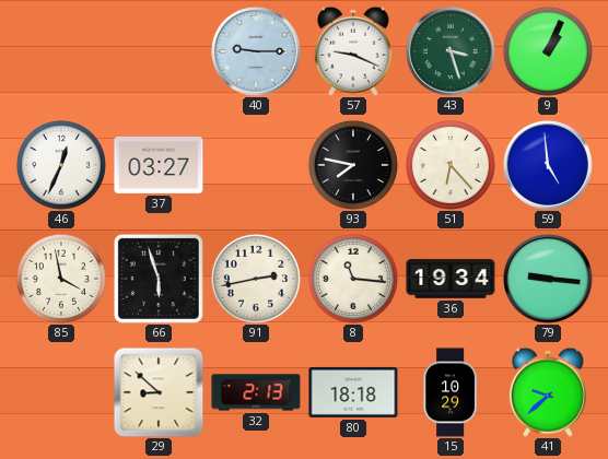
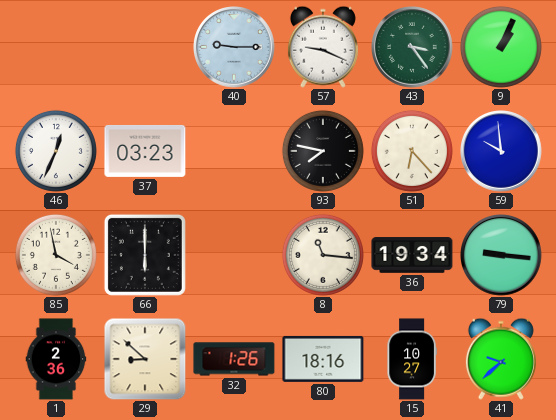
43: 3:27 -> 3:24
37: 03:27 -> 03:23
59: 4:59 -> 9:59
66: 5:57 -> 6:00
91: 2:43 -> none
1: none -> 2:36
32: 2:13 -> 1:26
80: 18:18 -> 18:16
15: 10:29 -> 10:27
